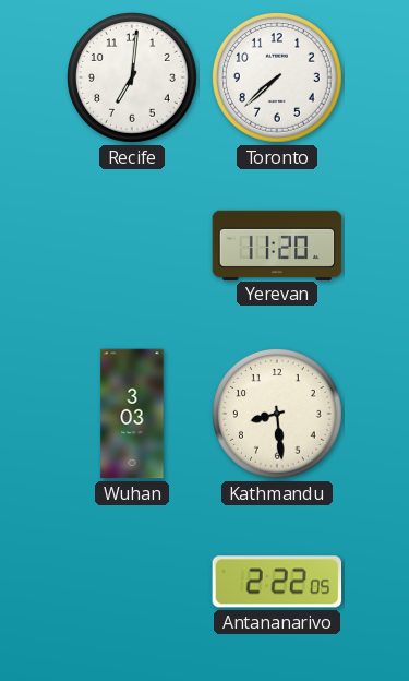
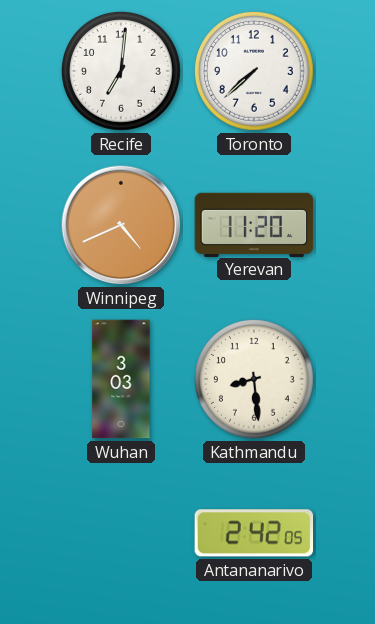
Winnipeg: none -> 4:41
Antananarivo: 2:22 -> 2:42
